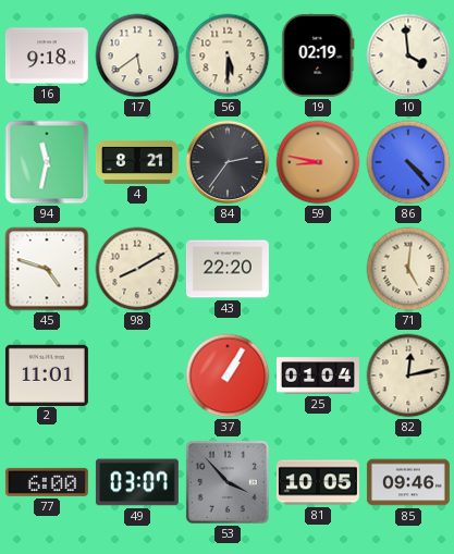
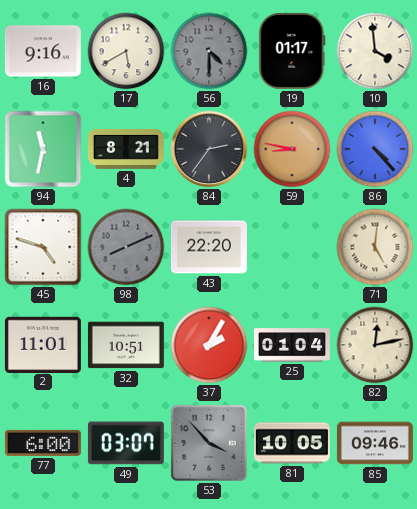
16: 9:18 -> 9:16
17: 5:39 -> 5:40
56: 5:30 -> 4:30
56 dial: cream -> grey
19: 02:19 -> 01:17
98: 8:10 -> 8:11
98 dial: cream -> grey
32: none -> 10:51
37: 1:05 -> 2:05
